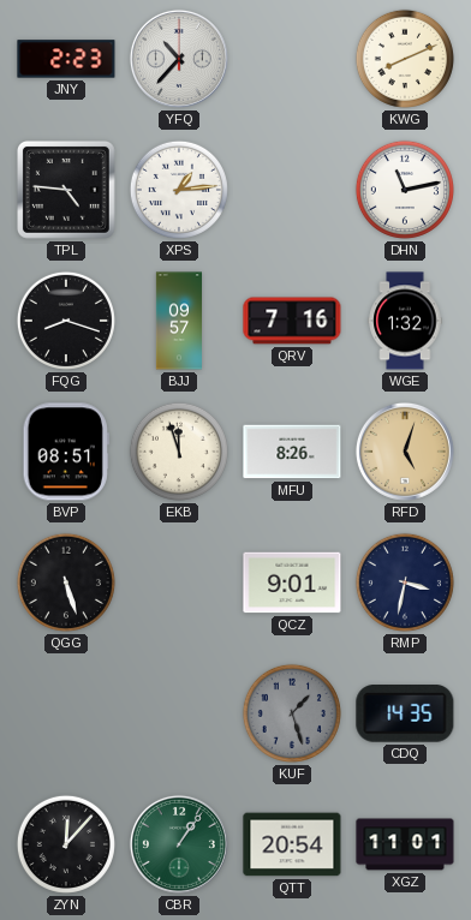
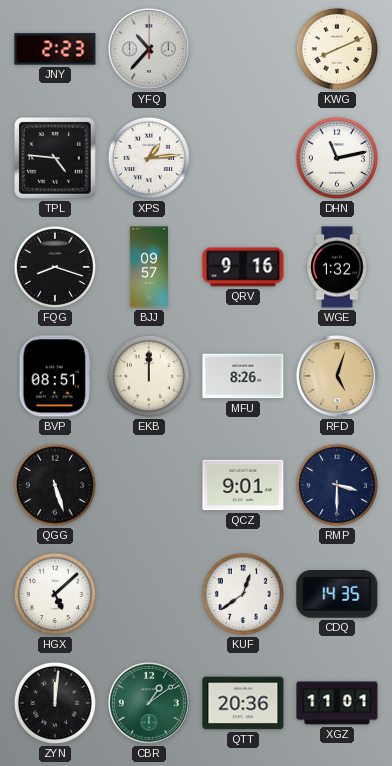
QRV: 7:16 -> 9:16
EKB: 11:57 -> 12:00
RMP: 3:32 -> 3:30
HGX: none -> 5:08
KUF: 1:27 -> 12:39
KUF dial: grey -> white
ZYN: 12:07 -> 12:01
CBR: 1:06 -> 1:09
QTT: 20:54 -> 20:36
